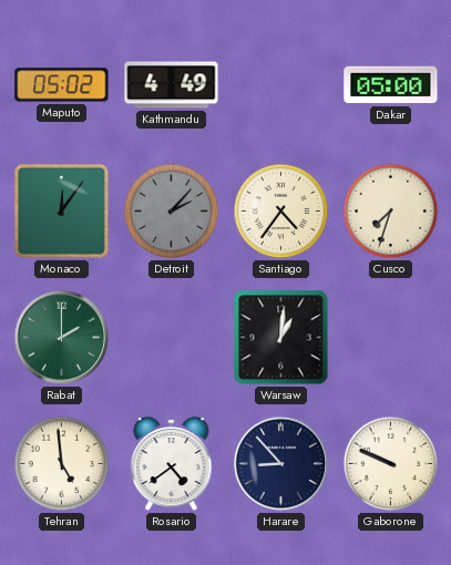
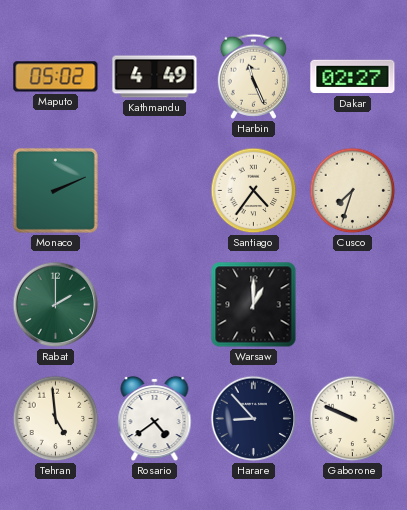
Harbin: none -> 11:26
Dakar: 05:00 -> 02:27
Monaco: 12:06 -> 2:11
Detroit: 2:07 -> none
Warsaw: 1:01 -> 1:00
